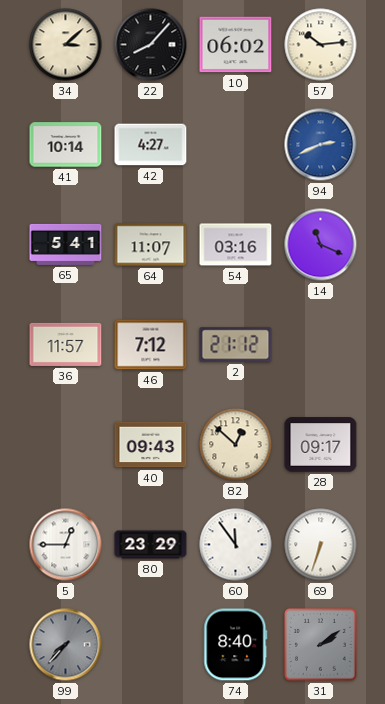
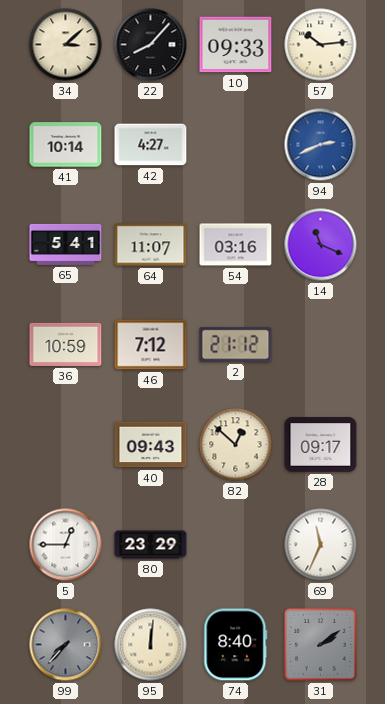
10: 06:02 -> 09:33
36: 11:57 -> 10:59
60: 11:54 -> none
69: 6:33 -> 11:34
95: none -> 12:01
